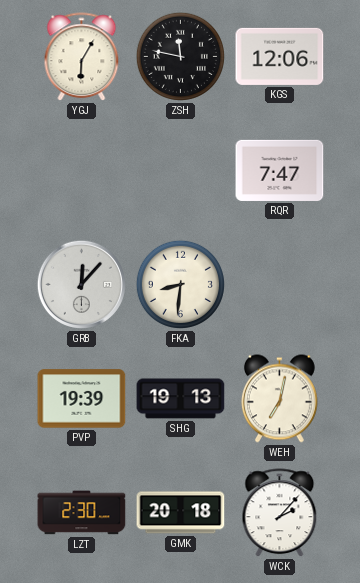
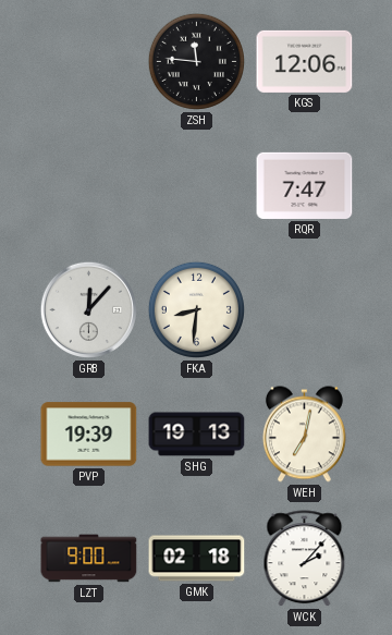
YGJ: 6:05 -> none
ZSH: 11:47 -> 11:46
LZT: 2:30 -> 9:00
GMK: 20:18 -> 02:18
